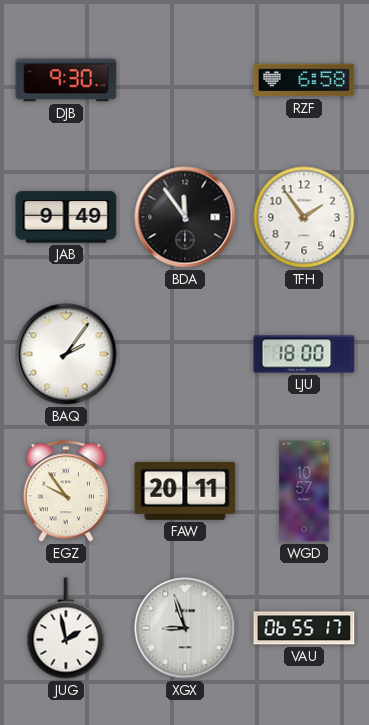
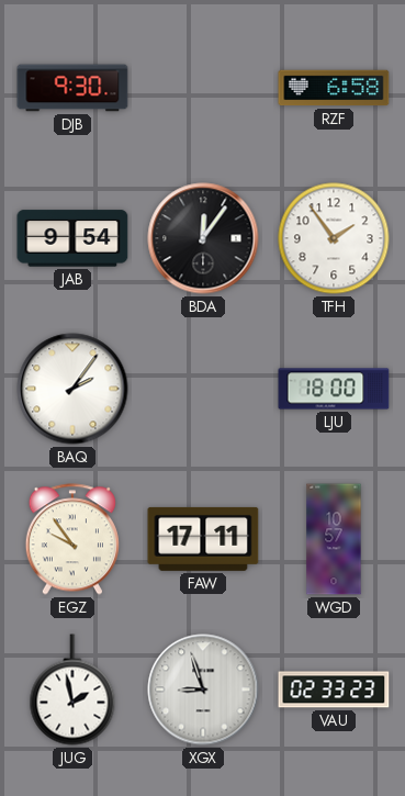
JAB: 9:49 -> 9:54
BDA: 11:54 -> 12:06
FAW: 20:11 -> 17:11
VAU: 06:55 -> 02:33
